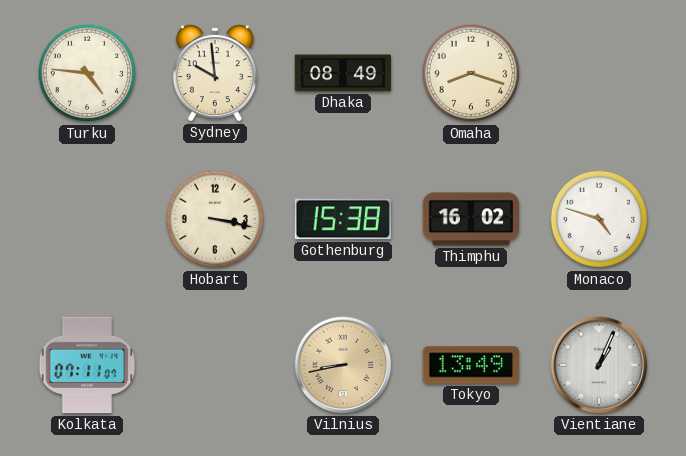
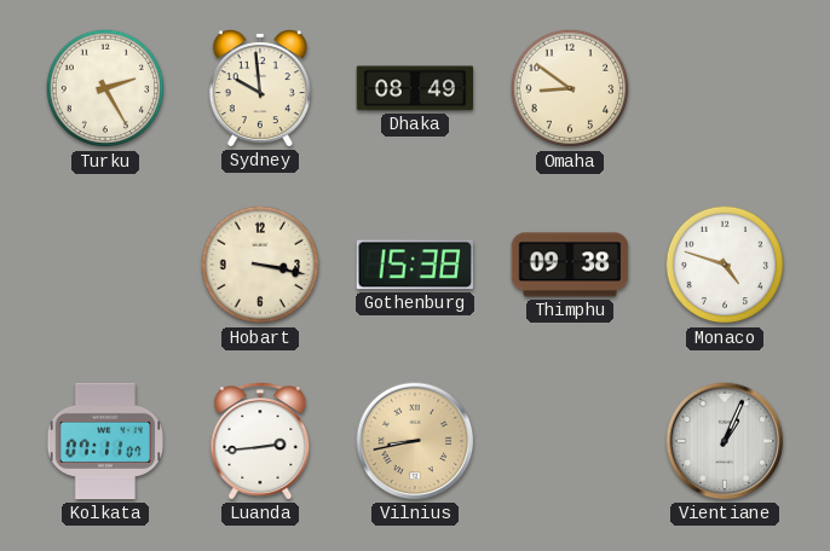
Turku: 4:46 -> 2:25
Omaha: 8:18 -> 8:51
Thimphu: 16:02 -> 09:38
Luanda: none -> 2:44
Tokyo: 13:49 -> none
